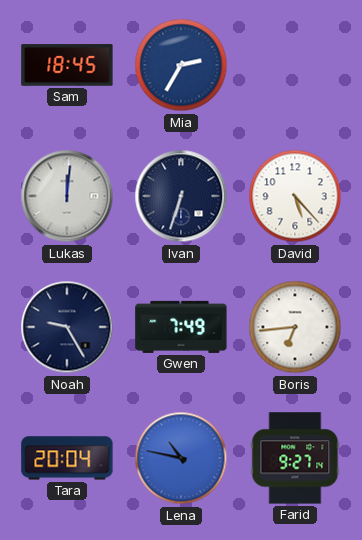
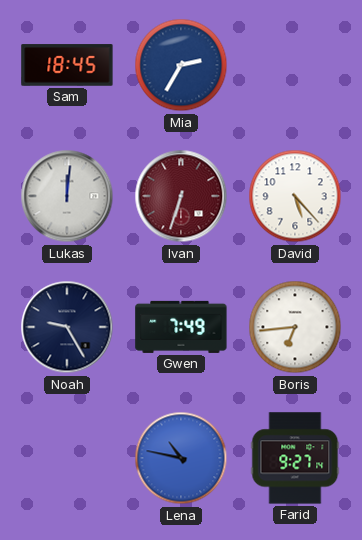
Ivan dial: navy -> burgundy
Tara: 20:04 -> none
